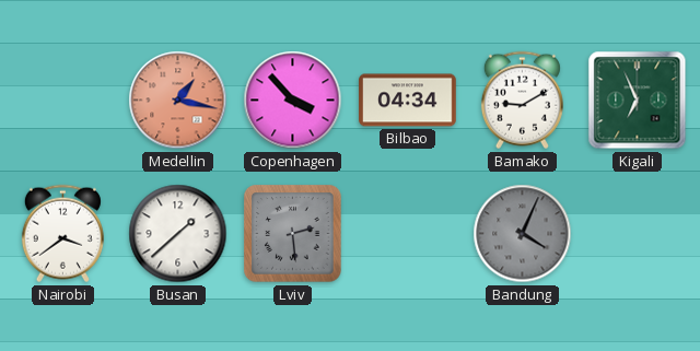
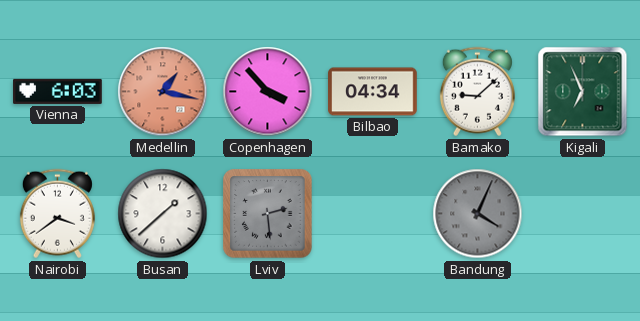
Vienna: none -> 6:03
Bamako: 9:10 -> 9:08
